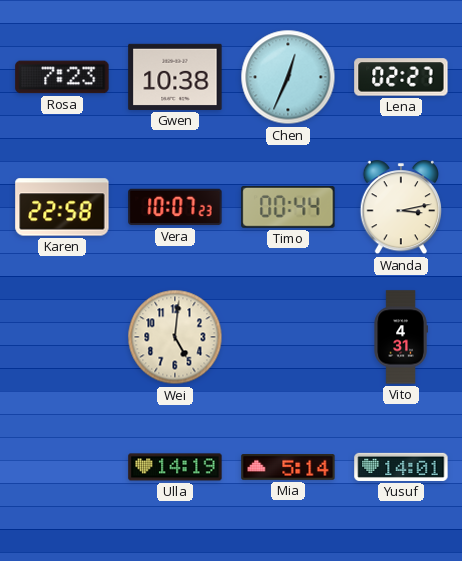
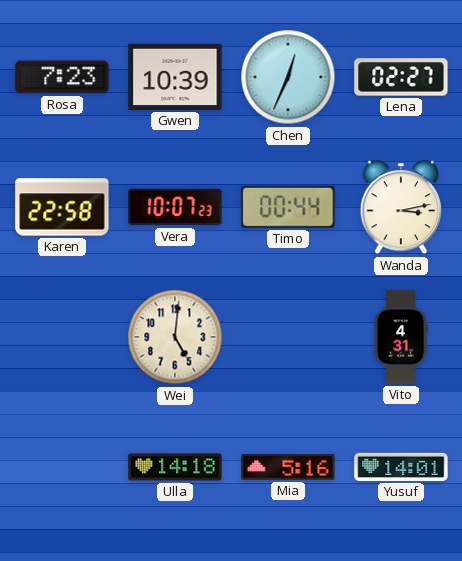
Gwen: 10:38 -> 10:39
Ulla: 14:19 -> 14:18
Mia: 5:14 -> 5:16
